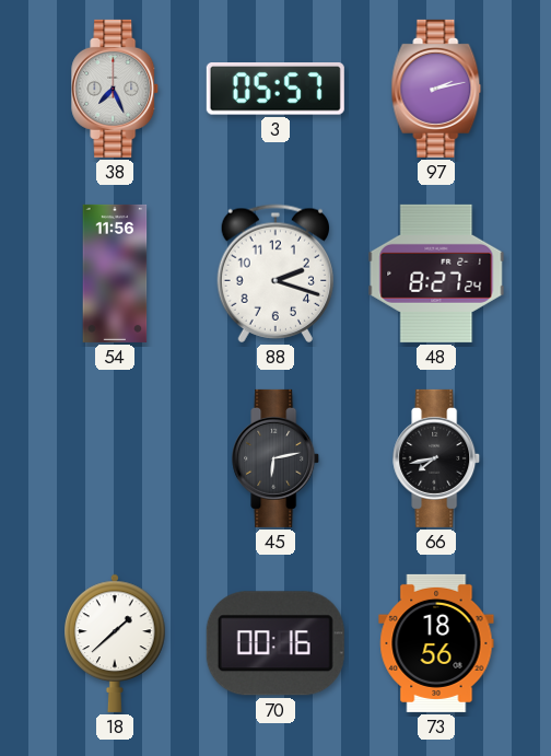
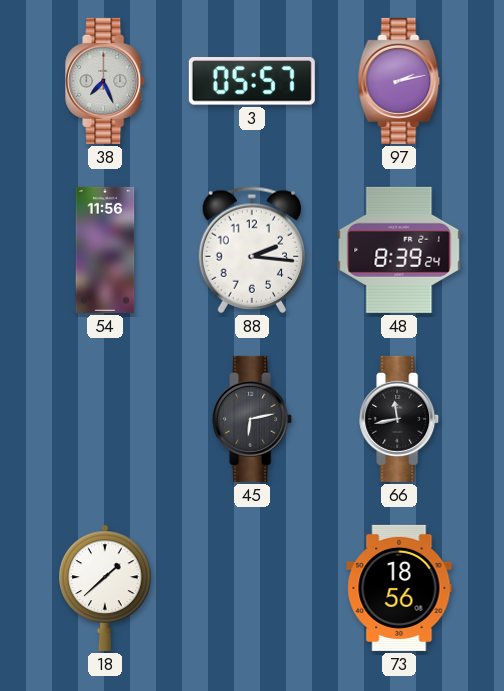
88: 2:18 -> 2:16
48: 8:27 -> 8:39
66: 7:43 -> 11:43
70: 00:16 -> none
